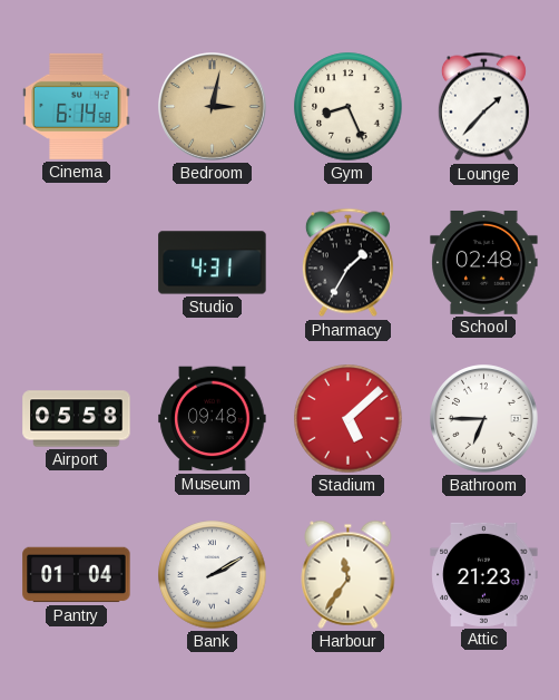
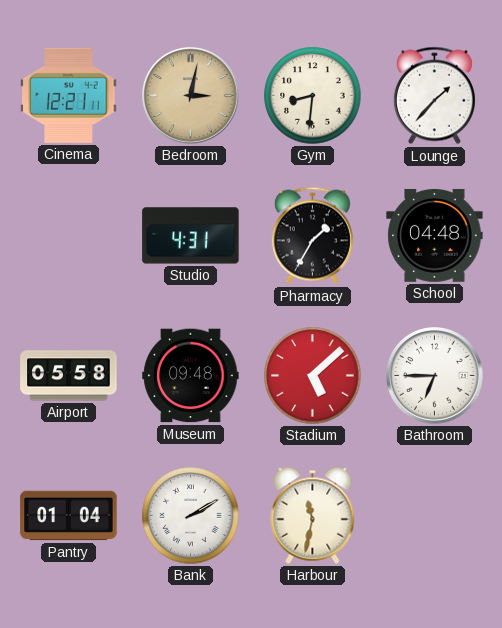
Cinema: 6:14 -> 12:21
Gym: 8:26 -> 8:31
School: 02:48 -> 04:48
Harbour: 11:36 -> 11:32
Attic: 21:23 -> none
